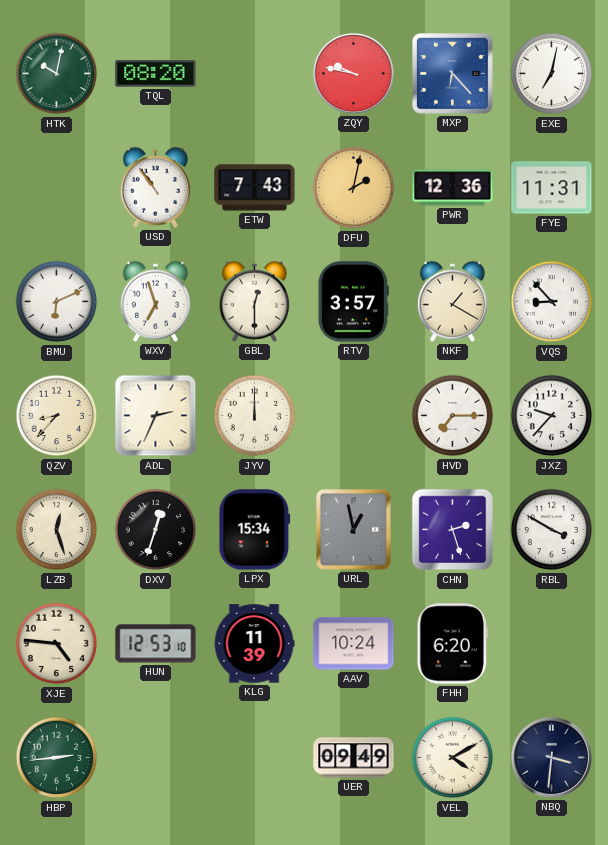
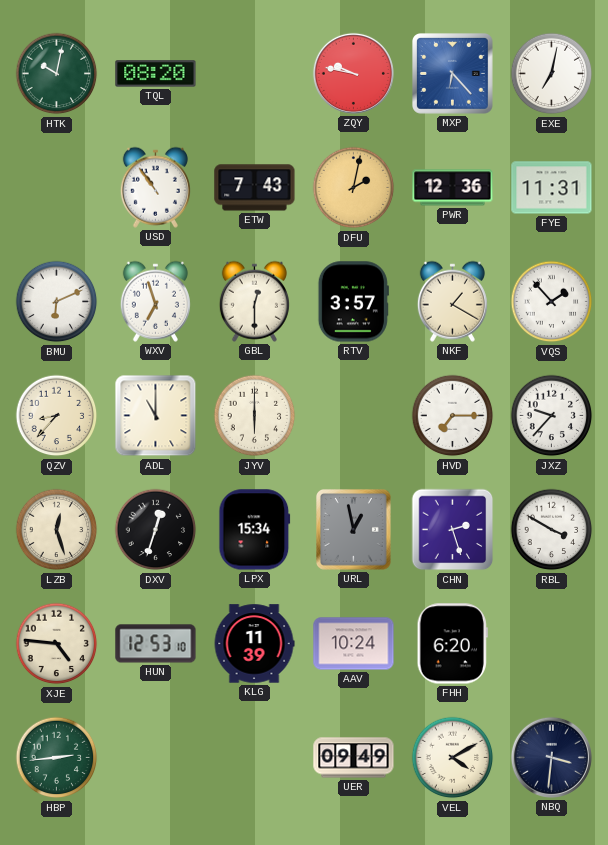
VQS: 8:53 -> 1:53
ADL: 2:34 -> 11:00
JYV: 12:00 -> 6:00
